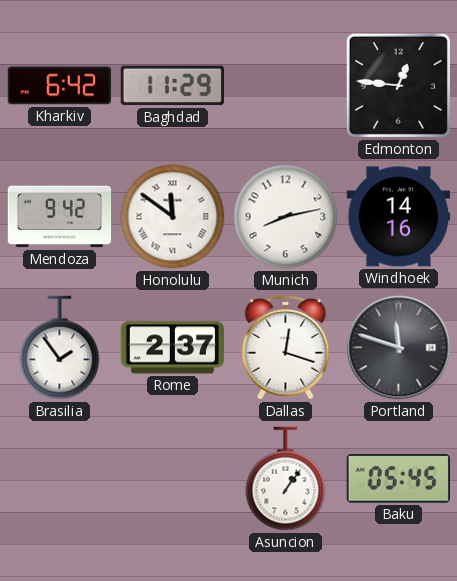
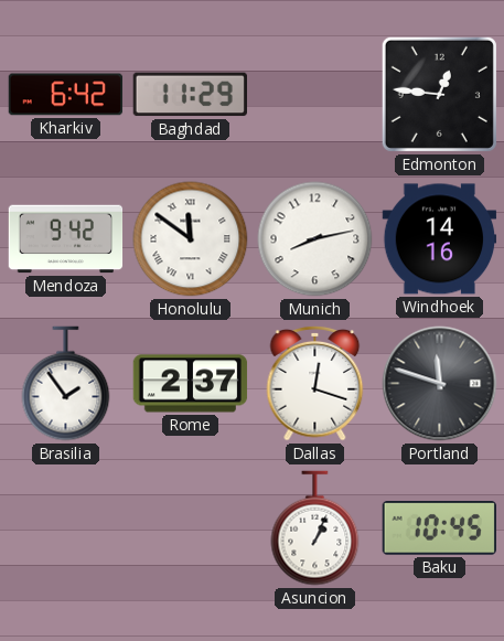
Asuncion: 1:06 -> 1:04
Baku: 05:45 -> 10:45
